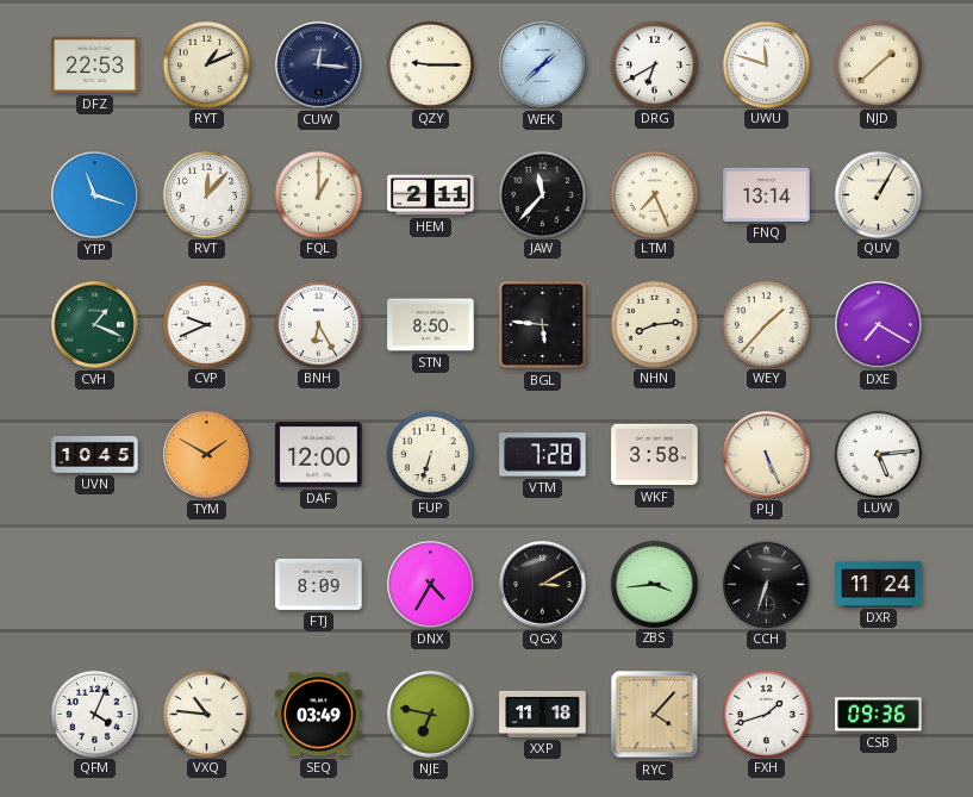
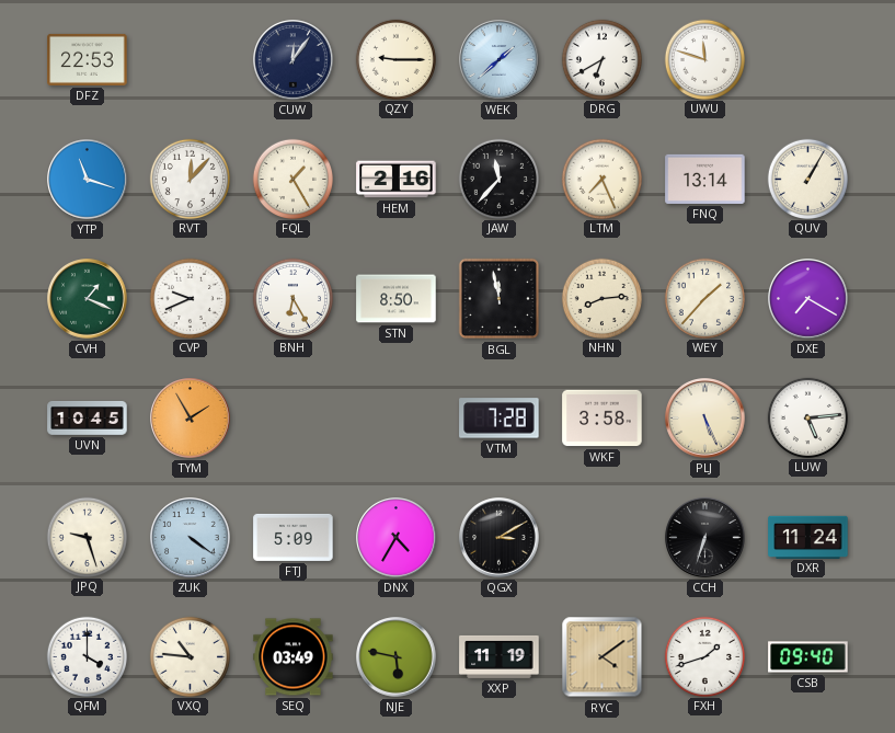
RYT: 1:11 -> none
CUW: 12:16 -> 12:06
NJD: 1:38 -> none
FQL: 1:00 -> 1:25
HEM: 2:11 -> 2:16
BGL: 5:46 -> 11:58
TYM: 1:50 -> 1:55
DAF: 12:00 -> none
FUP: 6:33 -> none
JPQ: none -> 9:27
ZUK: none -> 4:21
FTJ: 8:09 -> 5:09
ZBS: 3:44 -> none
QFM: 4:04 -> 4:00
NJE: 6:47 -> 5:47
XXP: 11:18 -> 11:19
RYC: 4:07 -> 4:09
CSB: 09:36 -> 09:40
